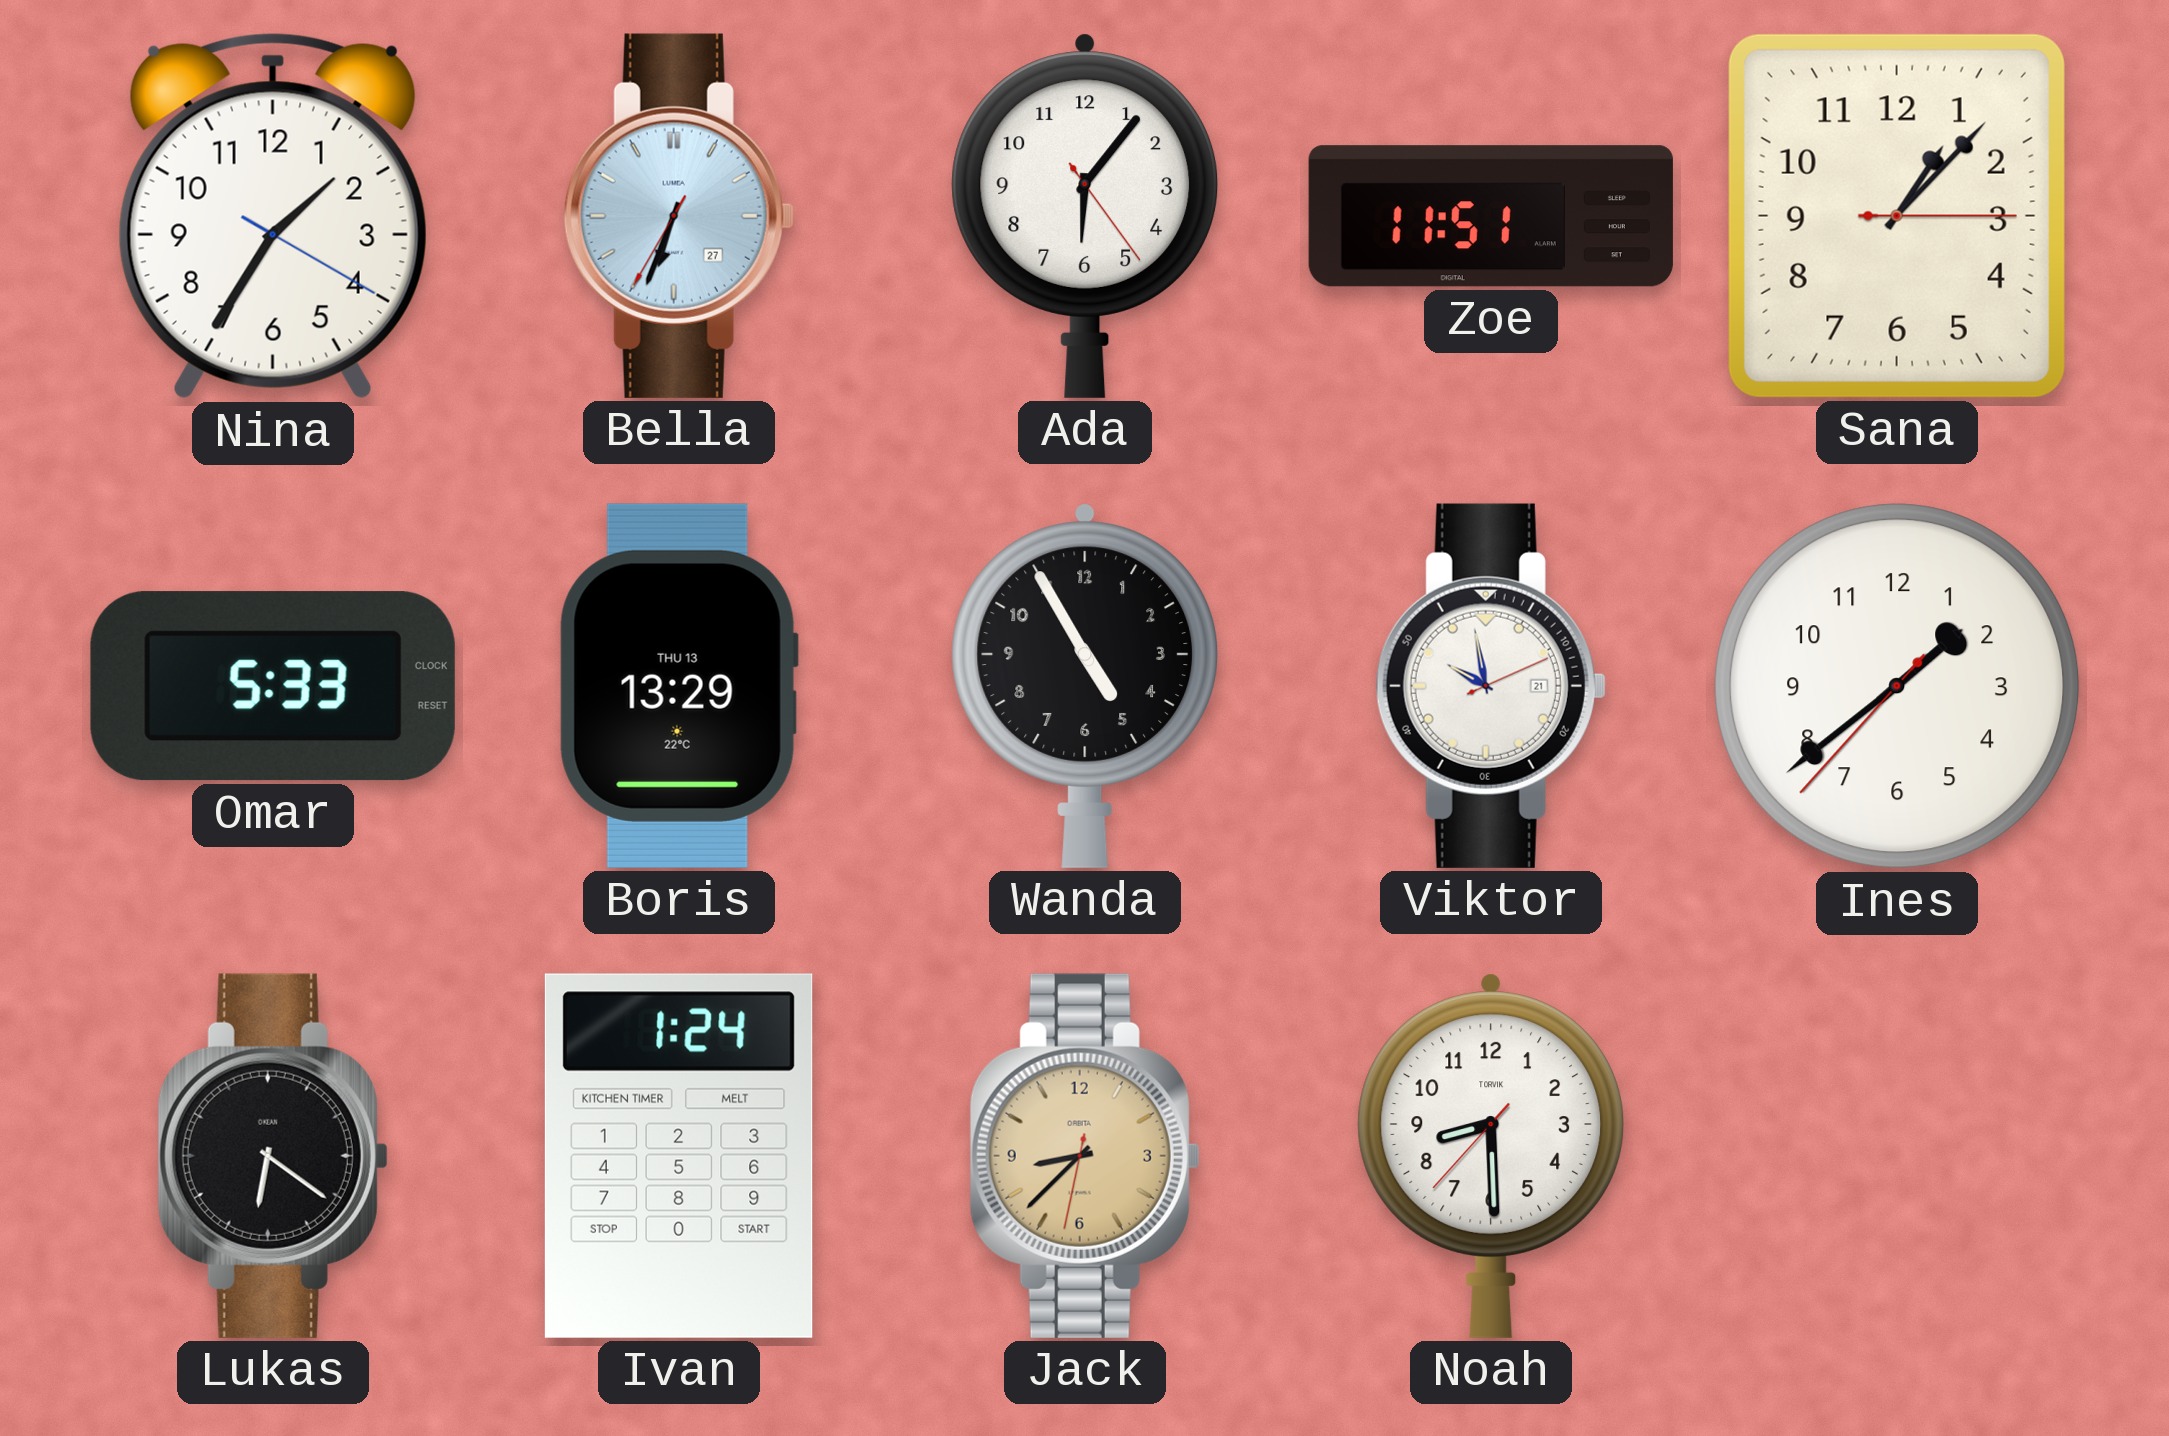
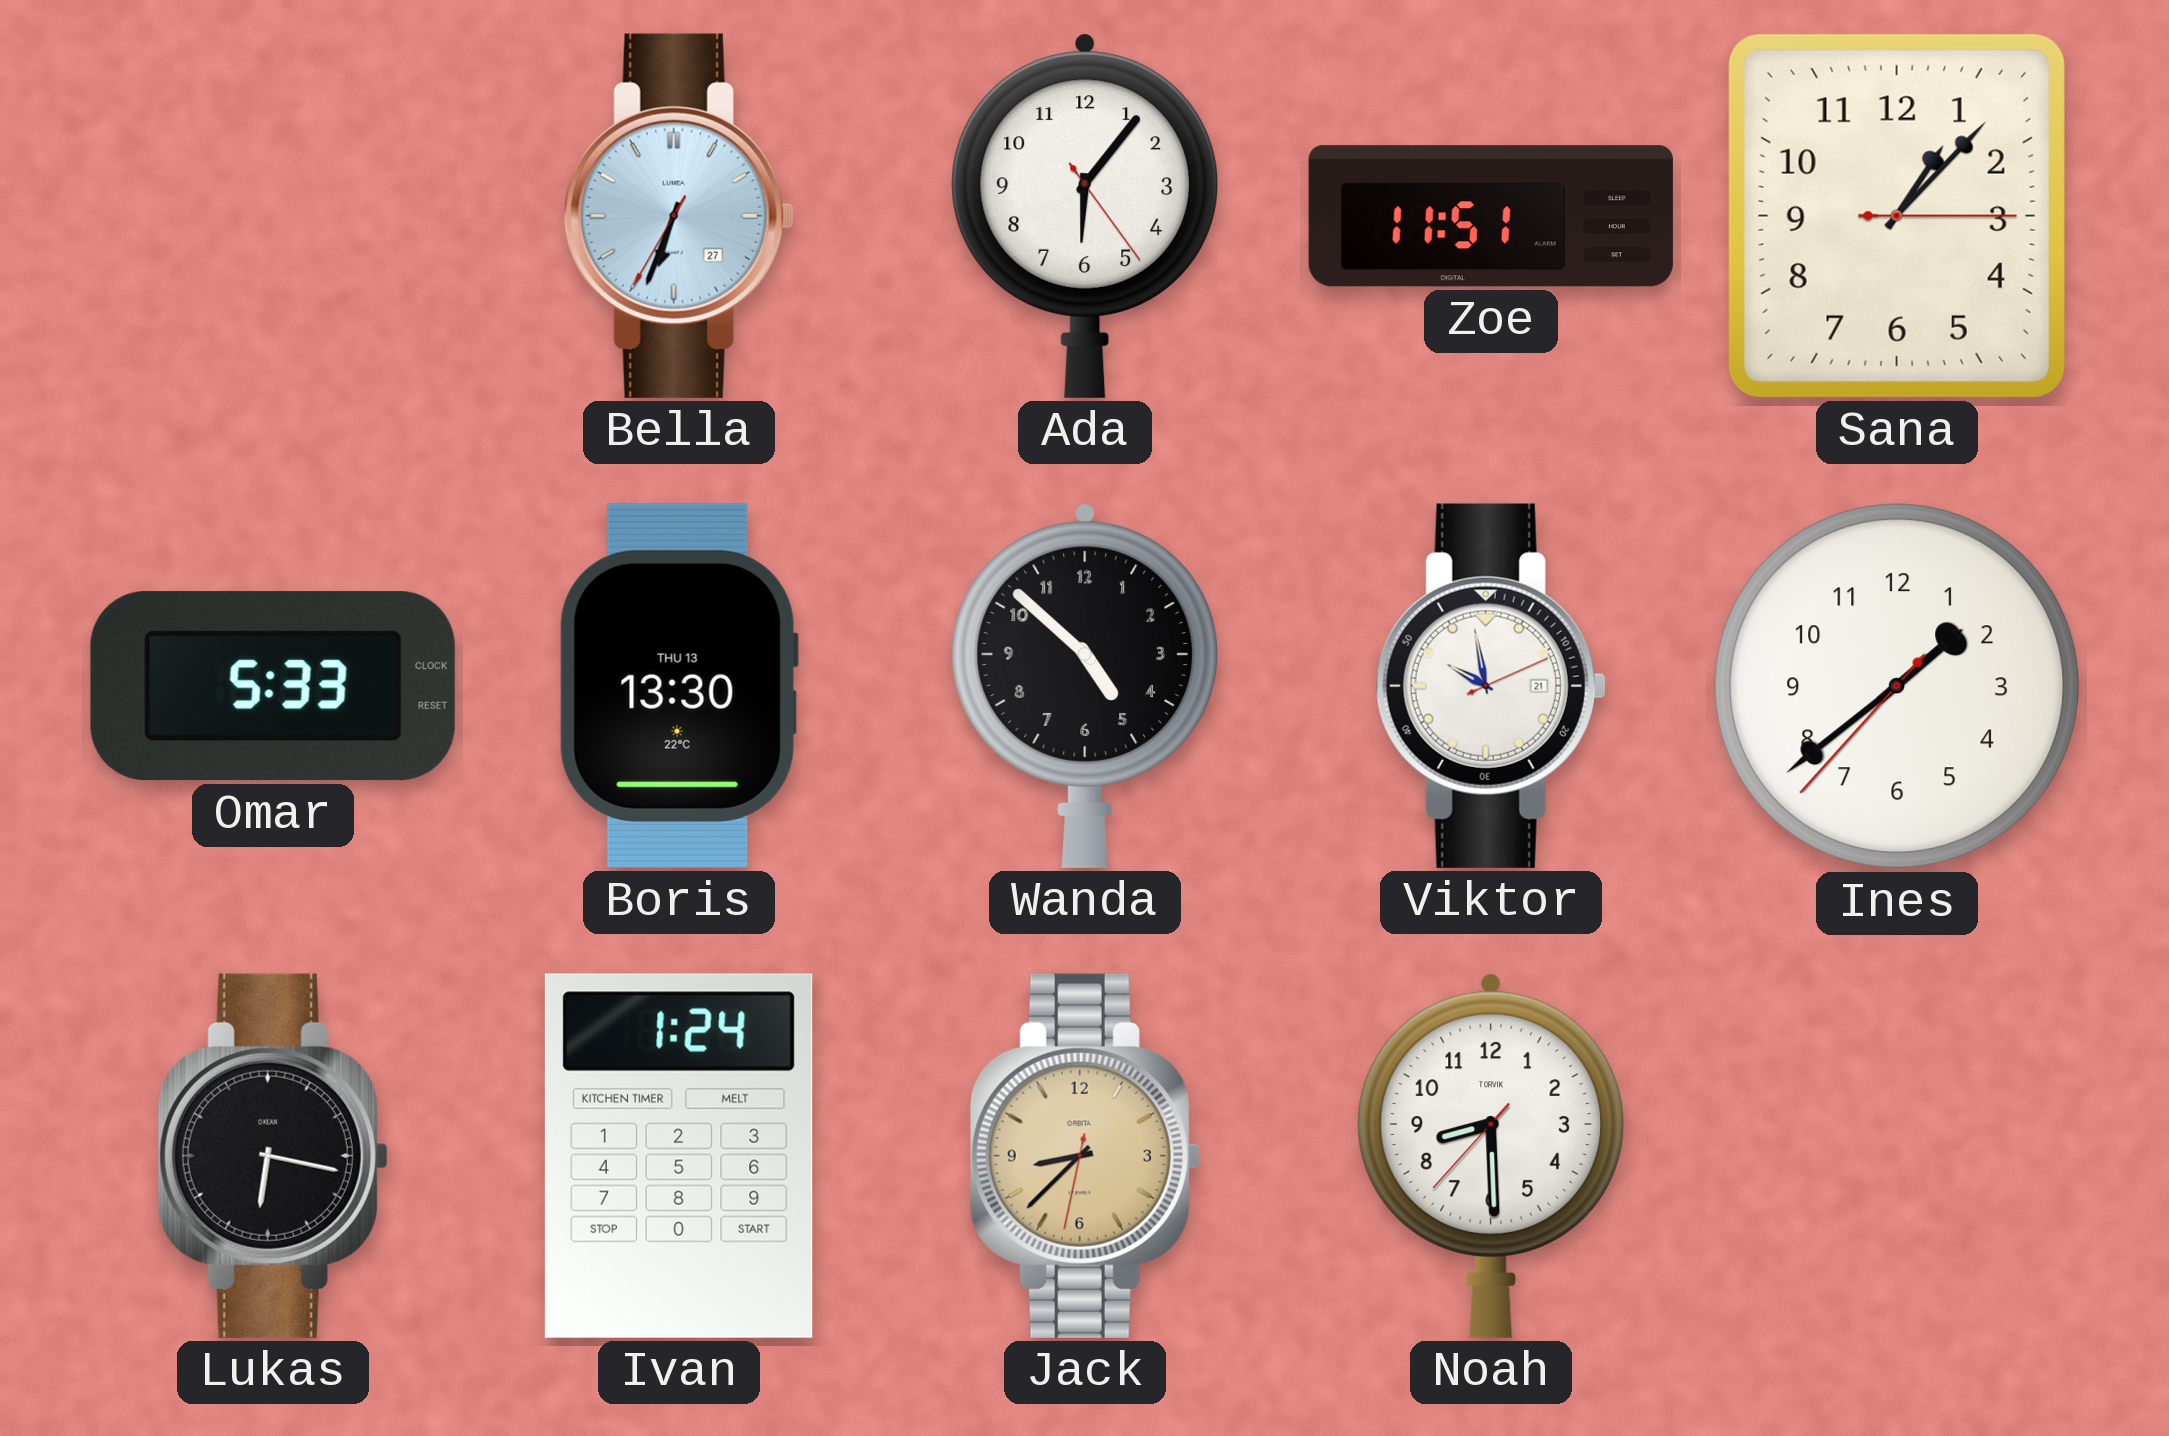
Nina: 1:35 -> none
Boris: 13:29 -> 13:30
Wanda: 4:55 -> 4:52
Lukas: 6:21 -> 6:17
